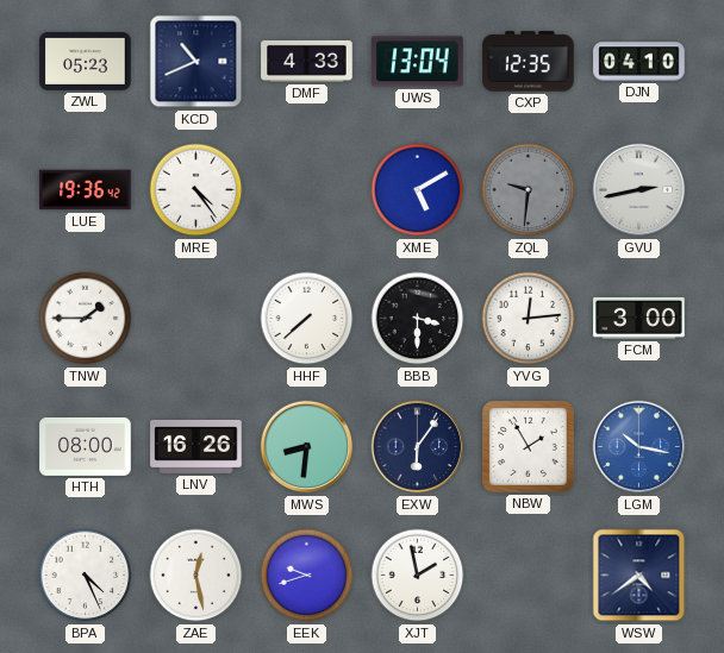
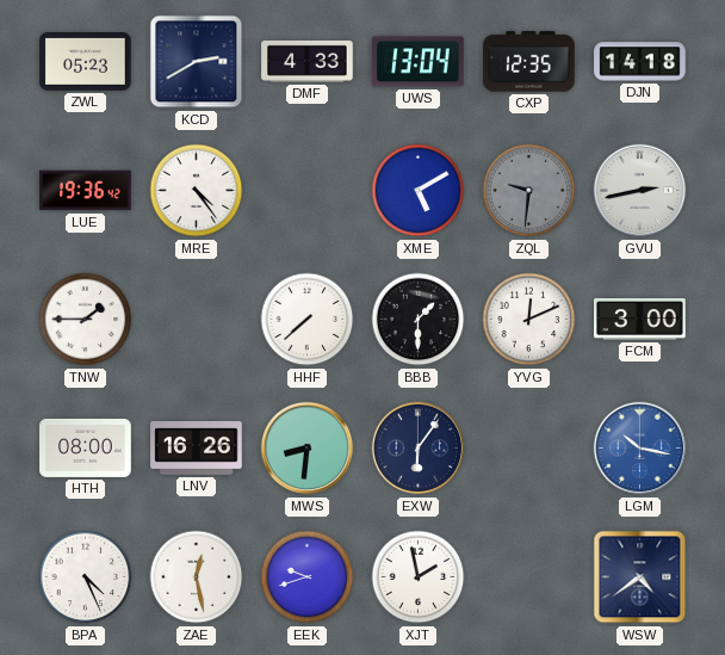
KCD: 10:41 -> 2:40
DJN: 04:10 -> 14:18
BBB: 3:30 -> 1:30
YVG: 12:14 -> 12:11
NBW: 1:55 -> none
